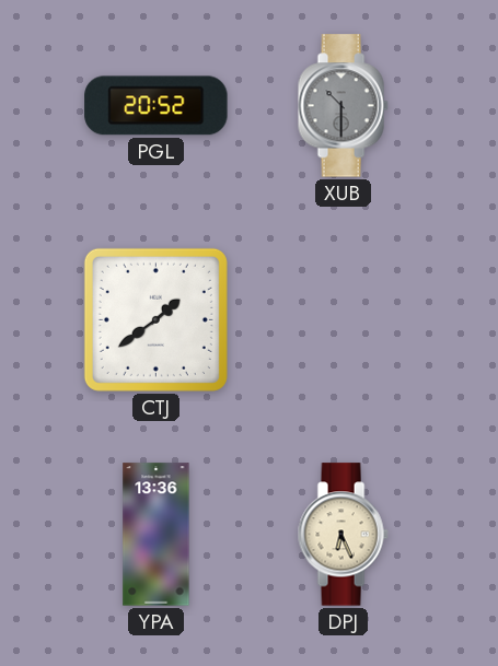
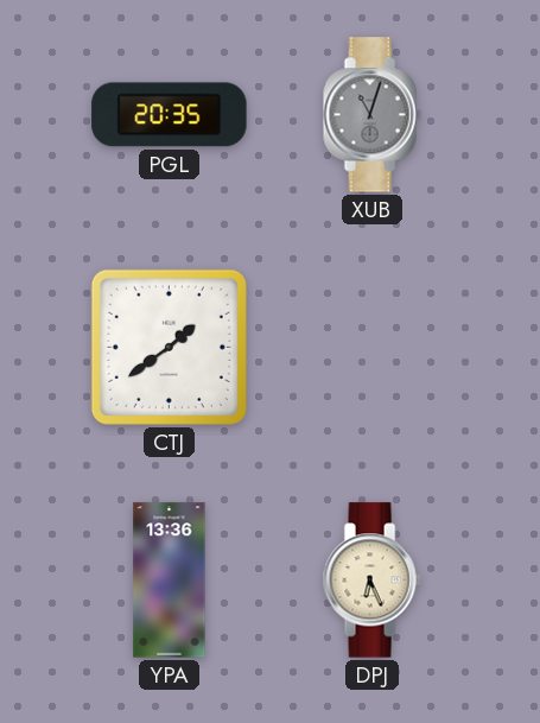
PGL: 20:52 -> 20:35
XUB: 10:30 -> 11:03
